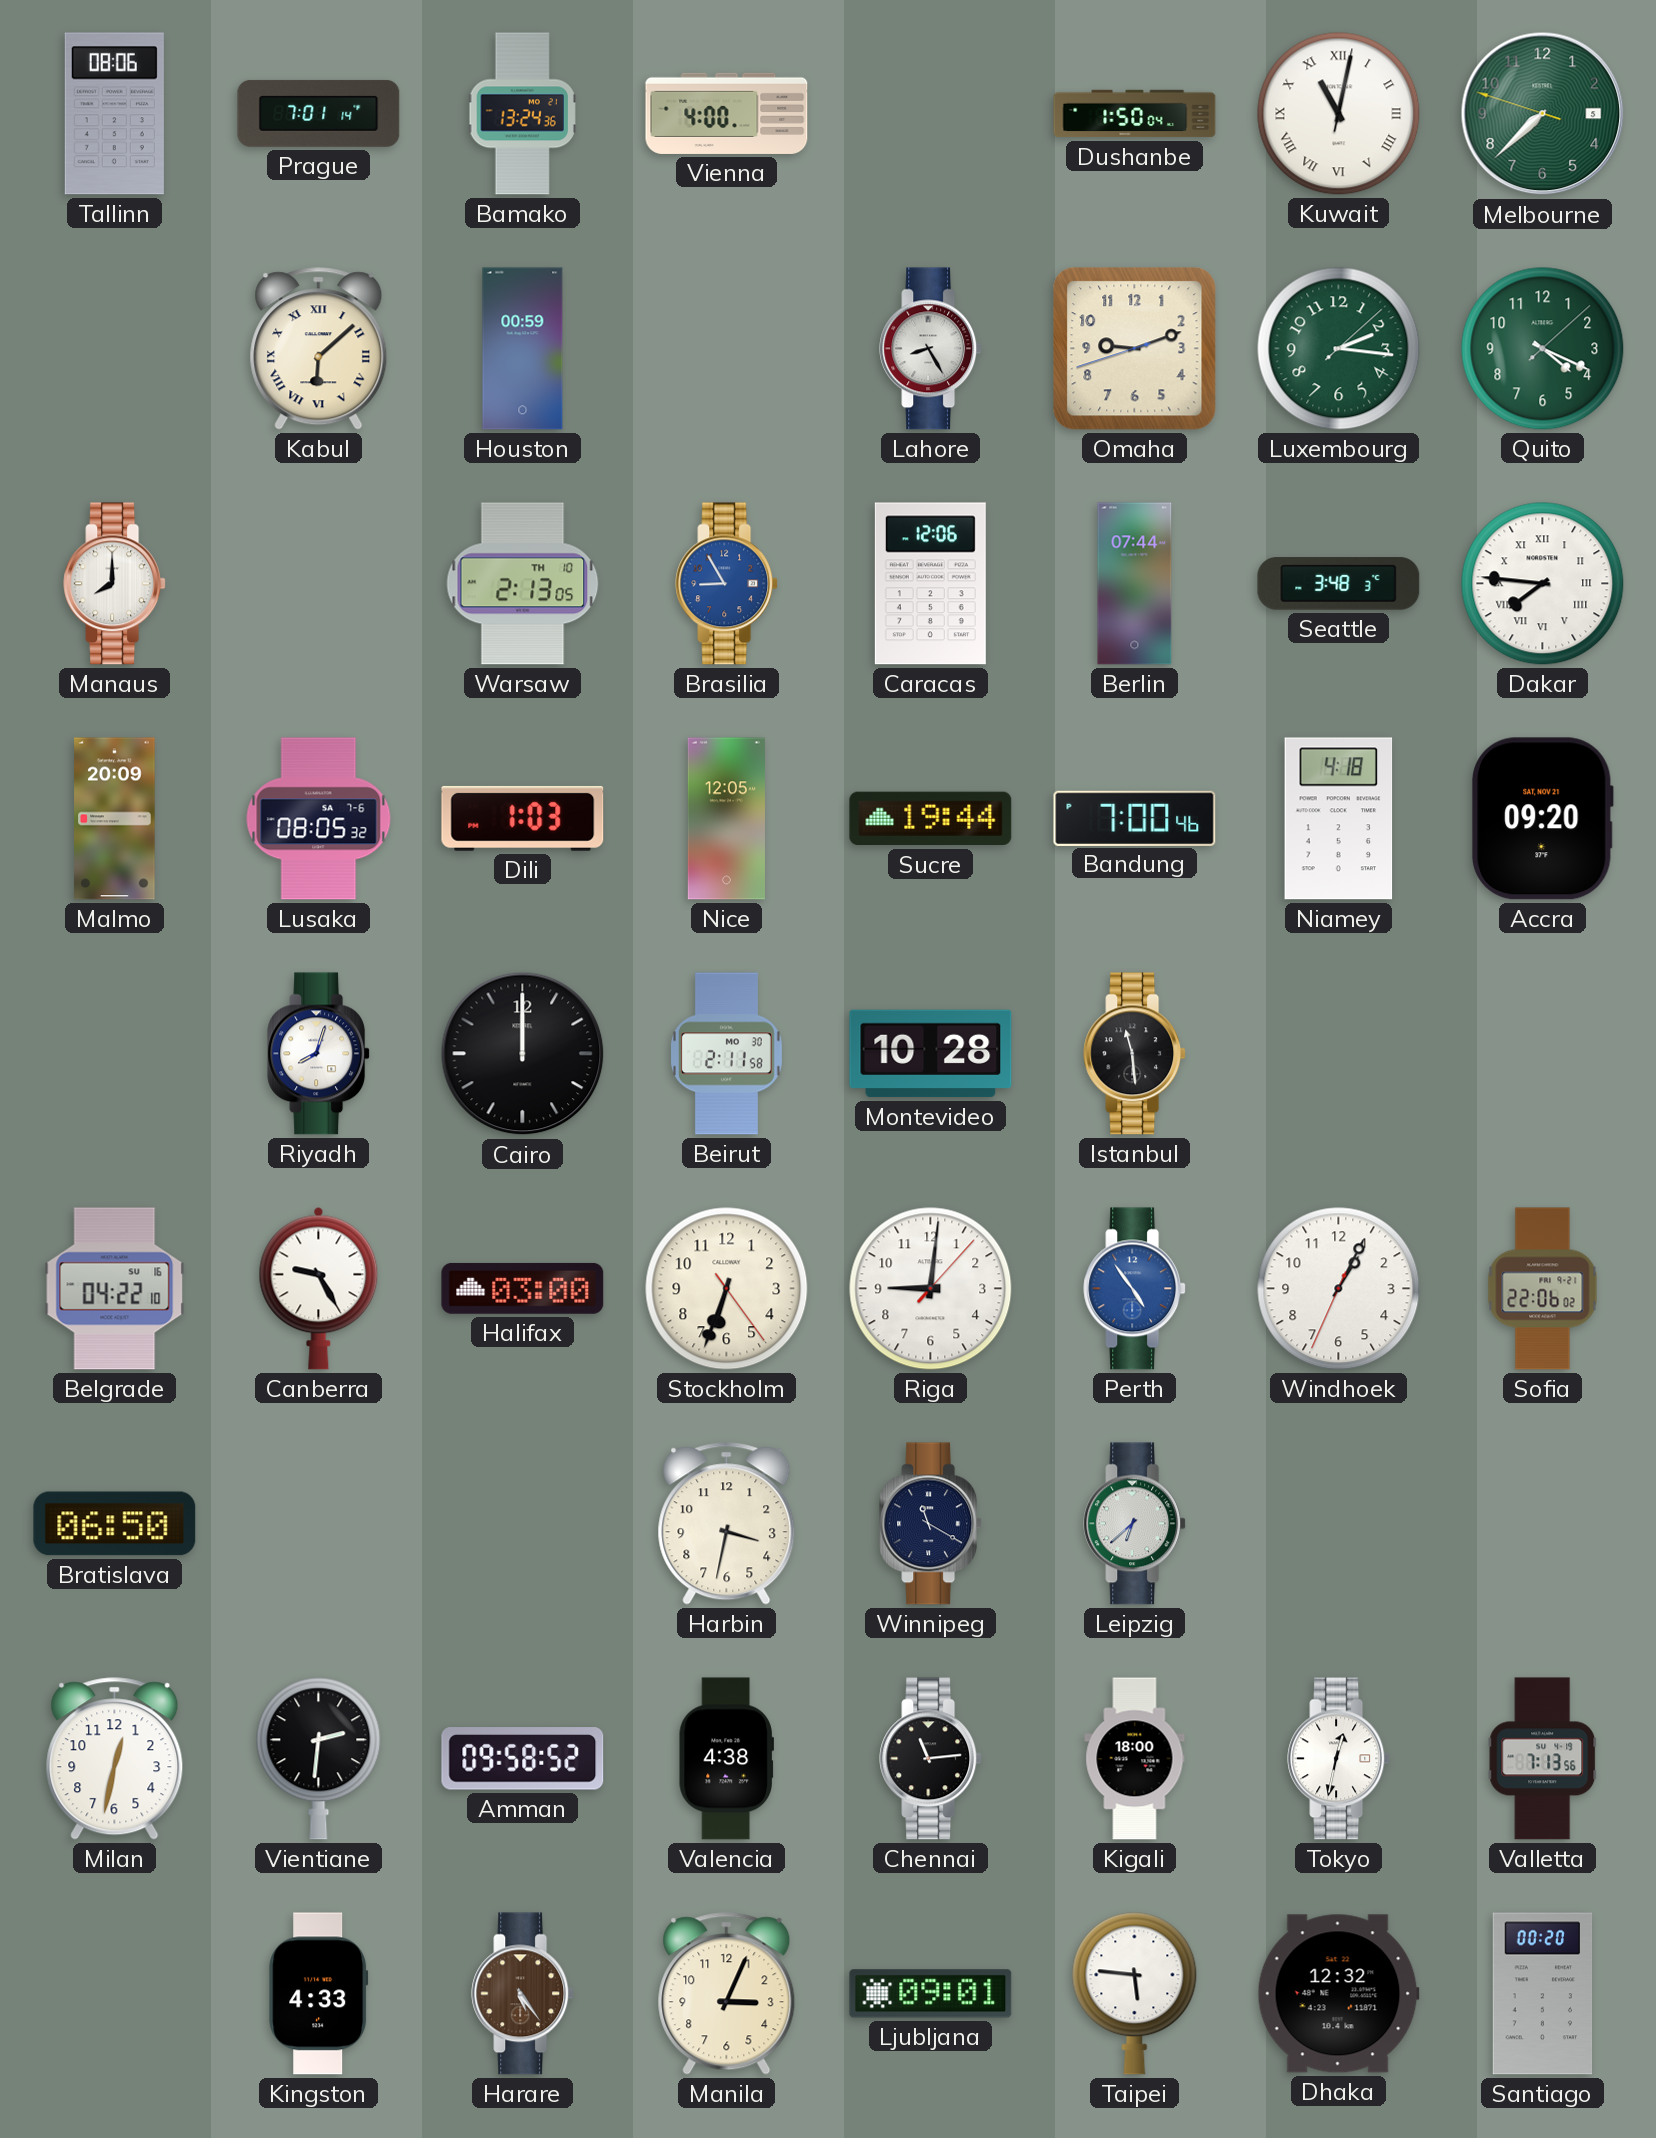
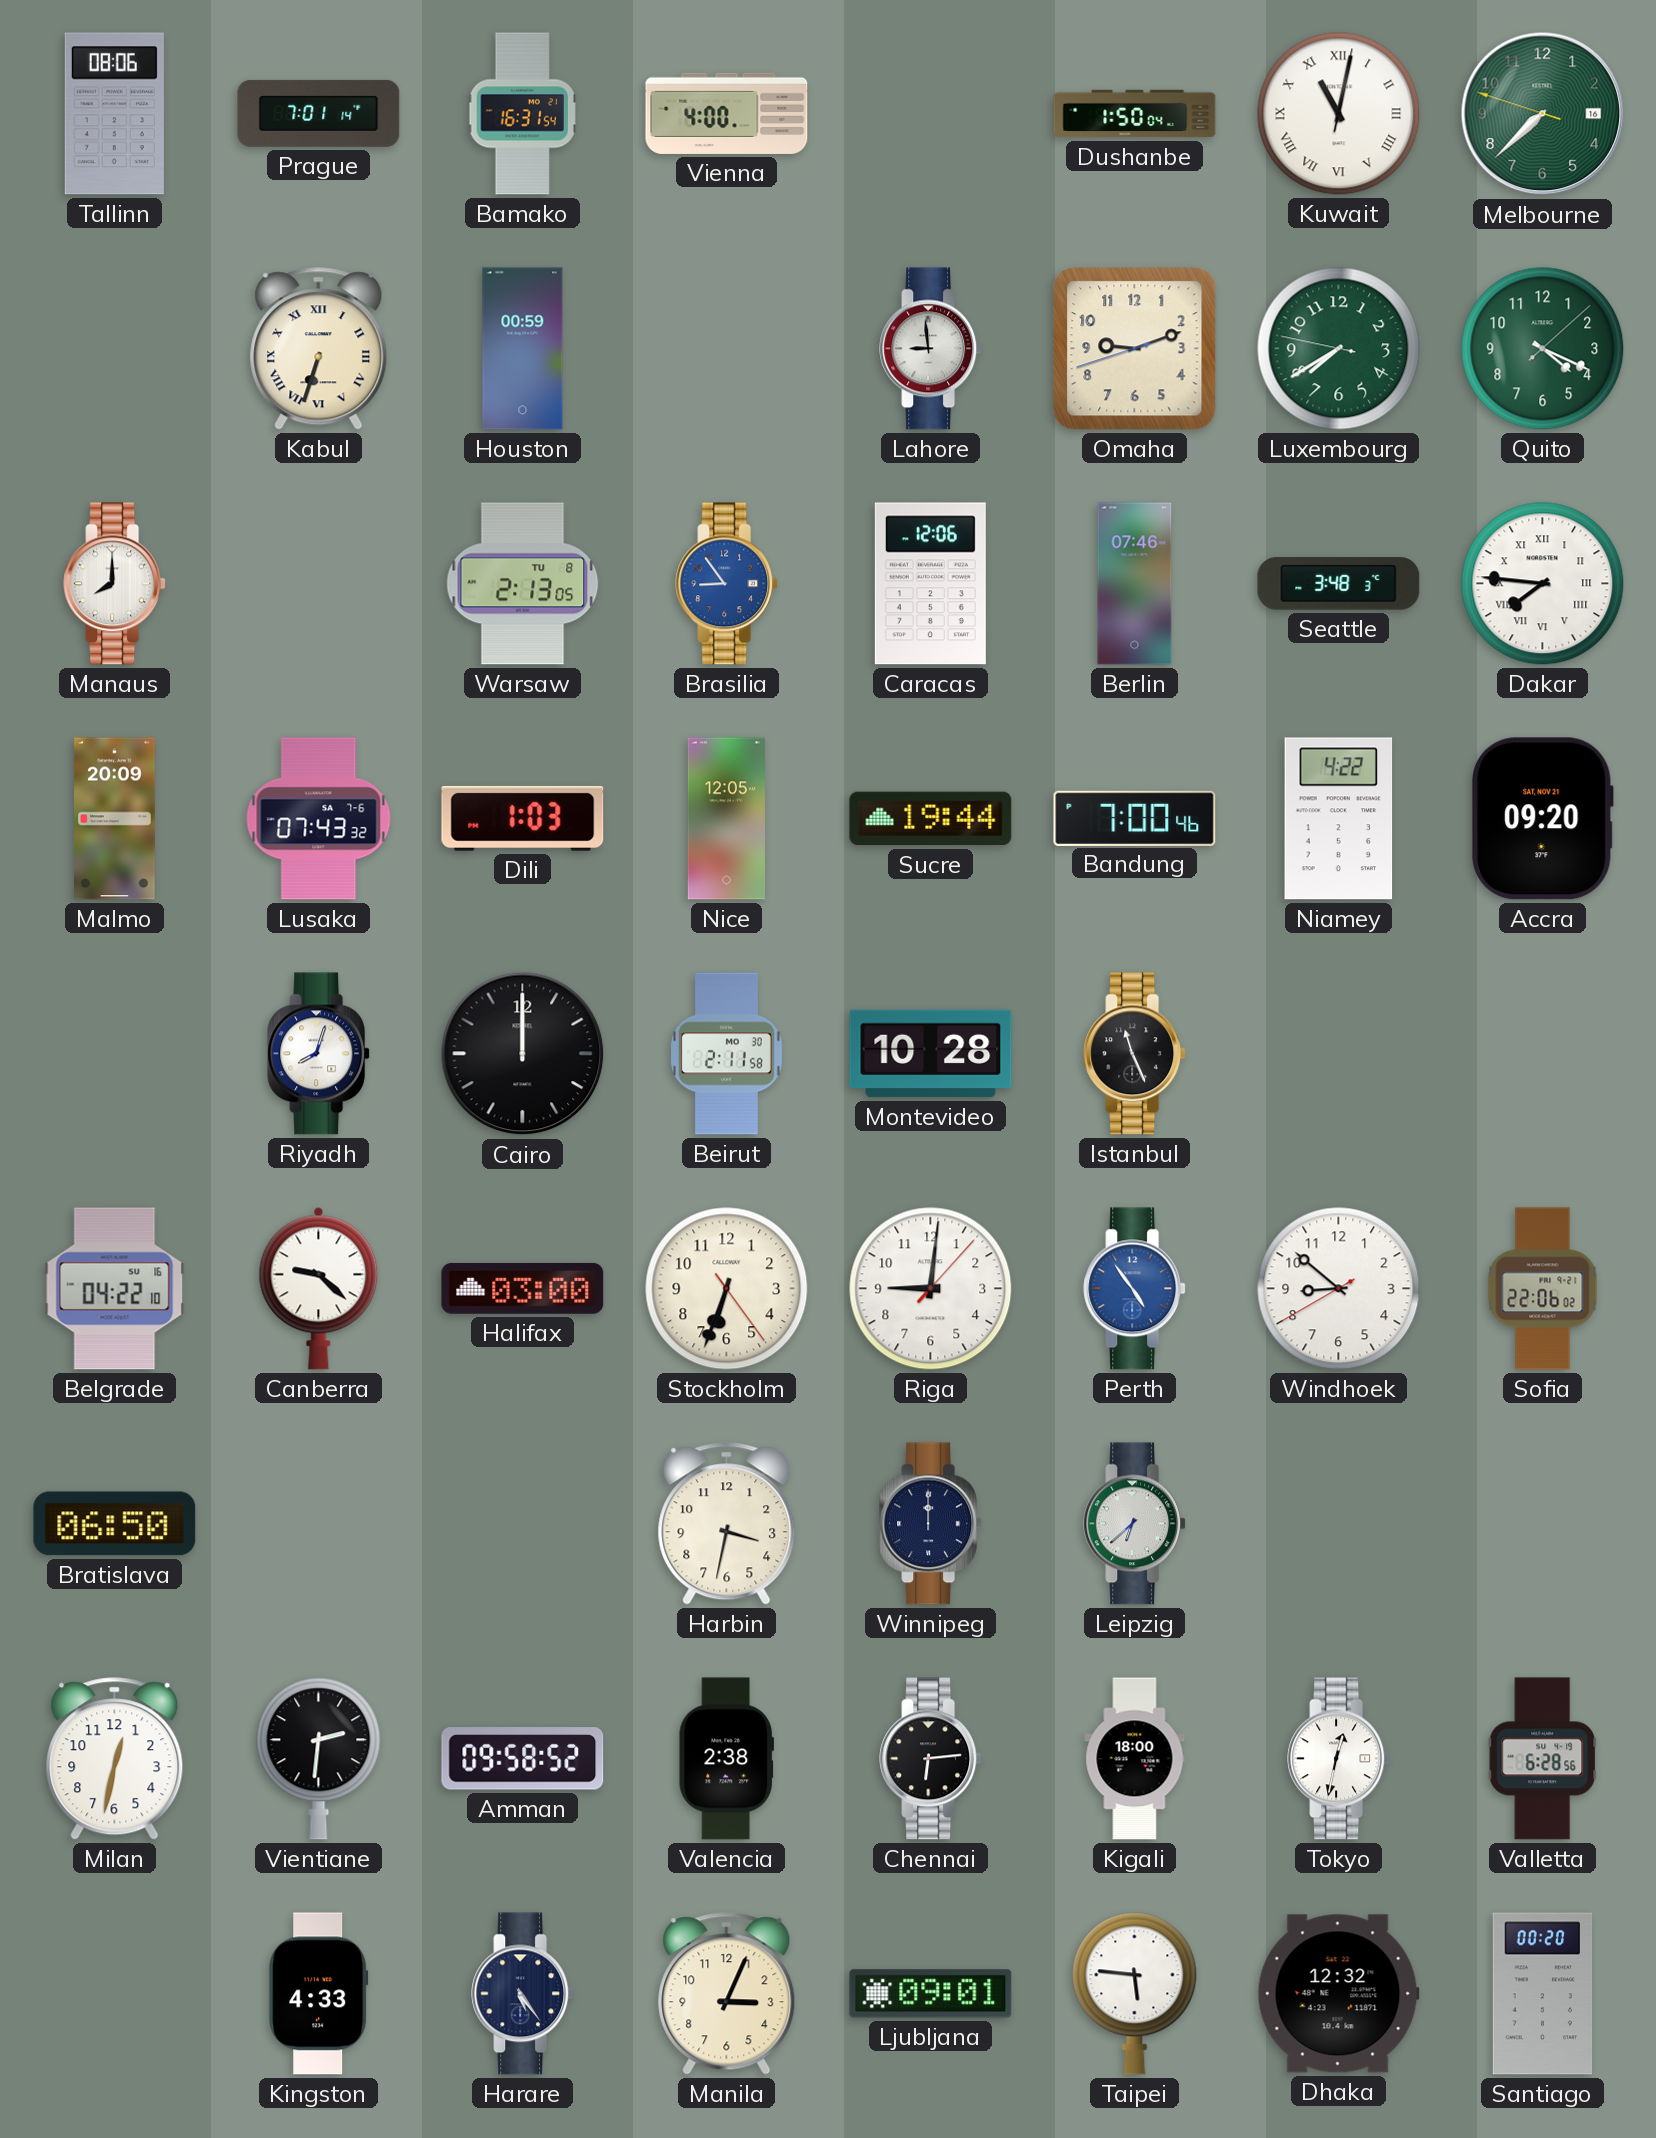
Bamako: 13:24 -> 16:31
Melbourne date: 5 -> 16
Kabul: 6:08 -> 6:33
Lahore: 8:25 -> 8:59
Luxembourg: 2:16 -> 7:39
Warsaw date: TH 10 -> TU 8
Brasilia: 8:55 -> 8:54
Berlin: 07:44 -> 07:46
Lusaka: 08:05 -> 07:43
Niamey: 4:18 -> 4:22
Istanbul: 11:29 -> 11:26
Canberra: 9:25 -> 9:22
Windhoek: 1:04 -> 8:51
Winnipeg: 11:20 -> 12:00
Valencia: 4:38 -> 2:38
Chennai: 11:14 -> 6:14
Valletta: 7:13 -> 6:28
Harare dial: brown -> navy
